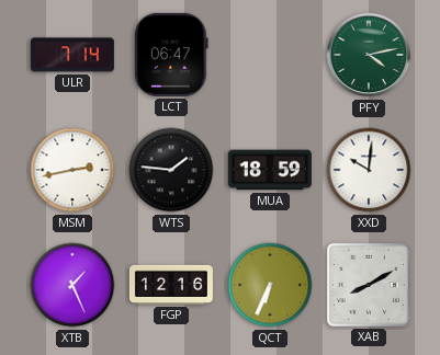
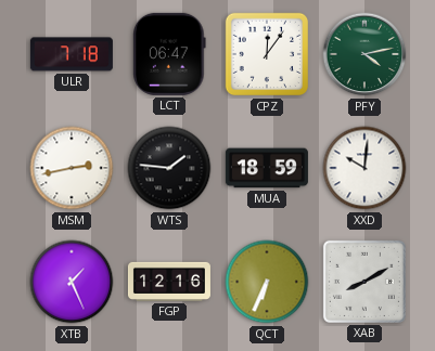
ULR: 7:14 -> 7:18
CPZ: none -> 12:06
